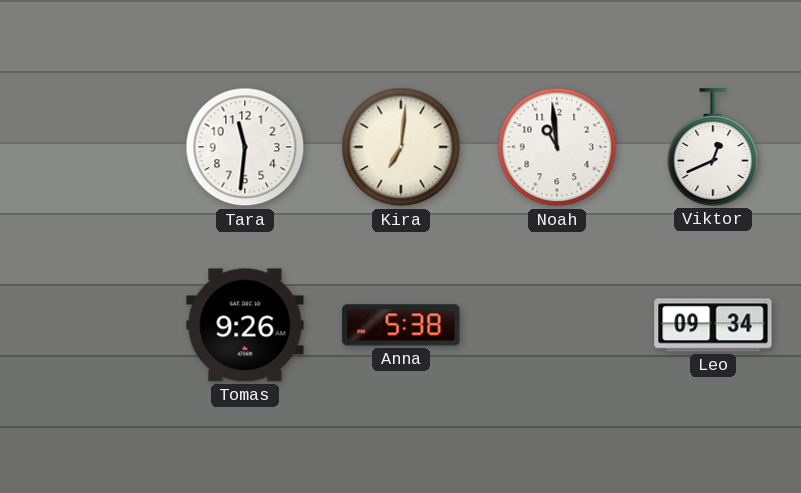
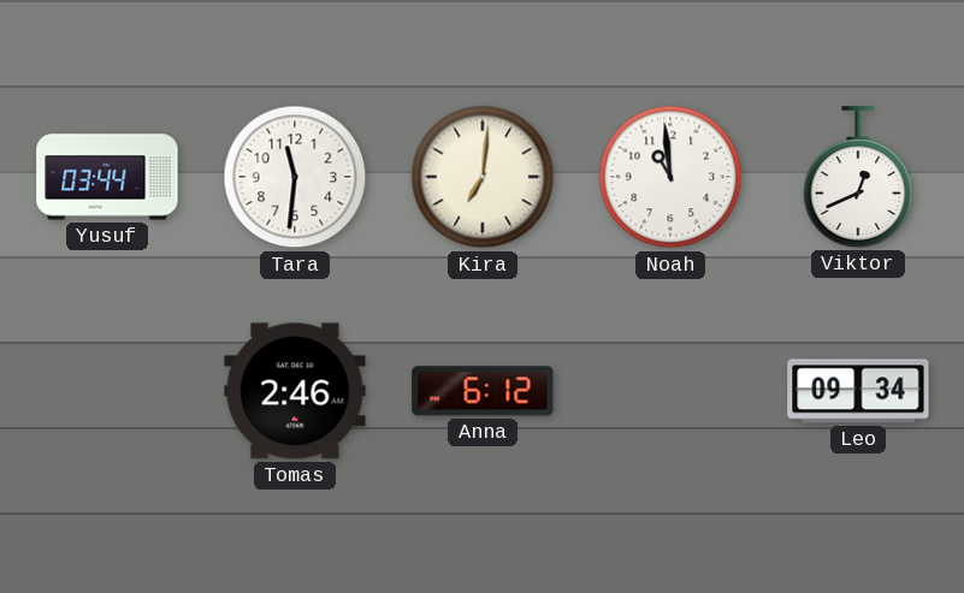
Yusuf: none -> 03:44
Tomas: 9:26 -> 2:46
Anna: 5:38 -> 6:12
